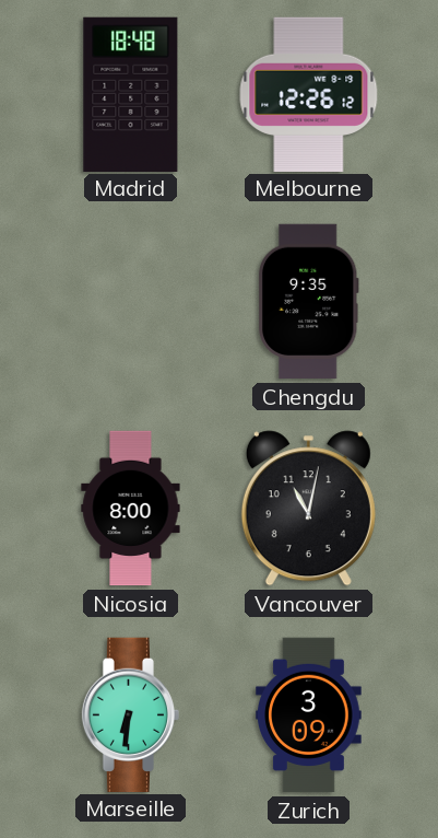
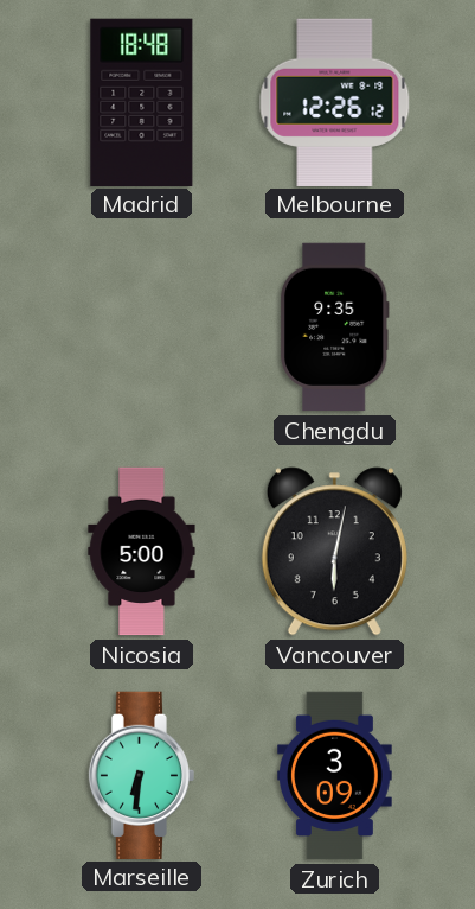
Nicosia: 8:00 -> 5:00
Vancouver: 11:02 -> 6:02
